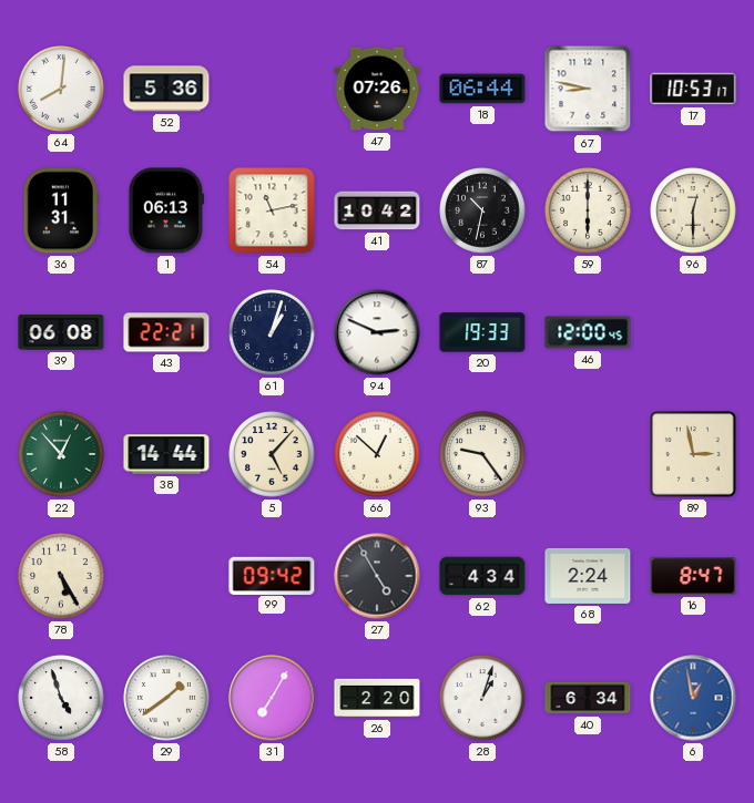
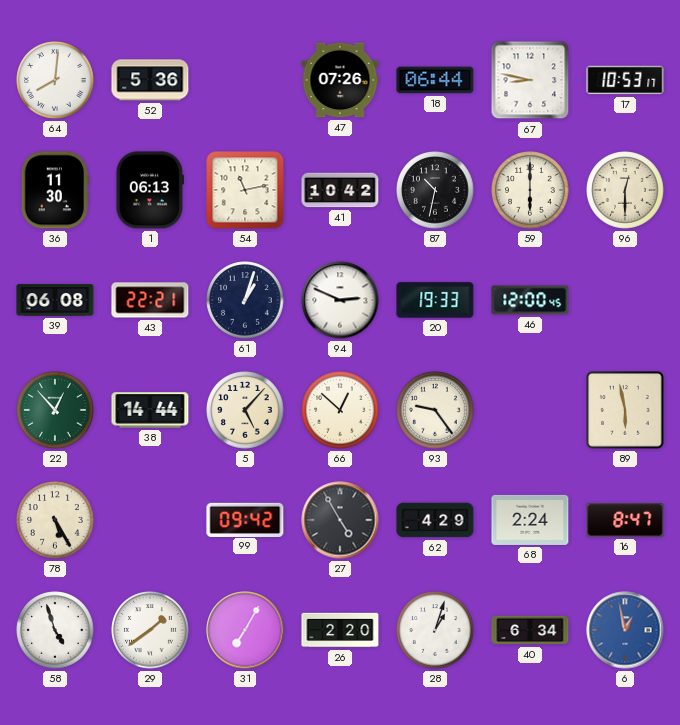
36: 11:31 -> 11:30
89: 2:58 -> 5:58
62: 4:34 -> 4:29
